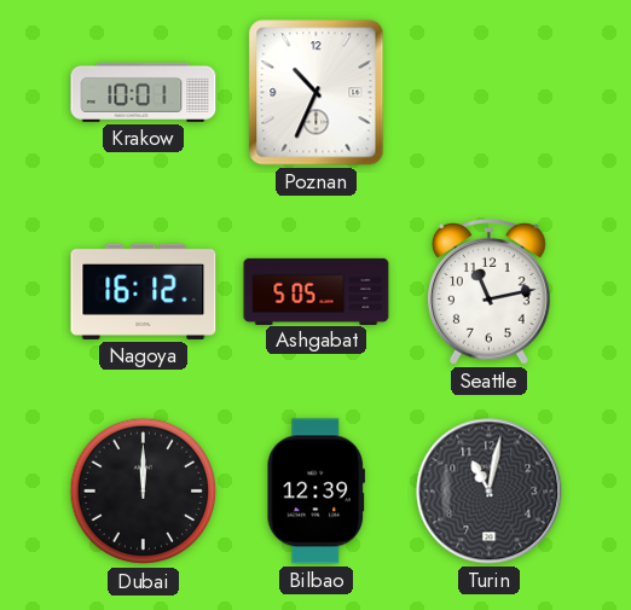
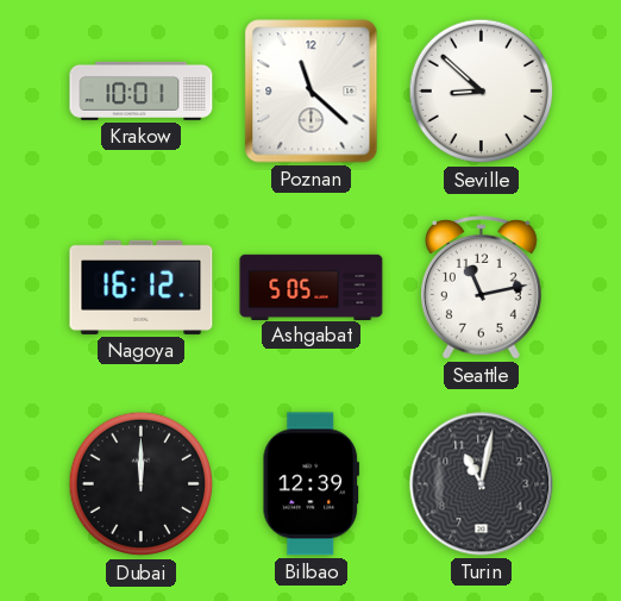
Poznan: 10:34 -> 11:22
Seville: none -> 8:52
